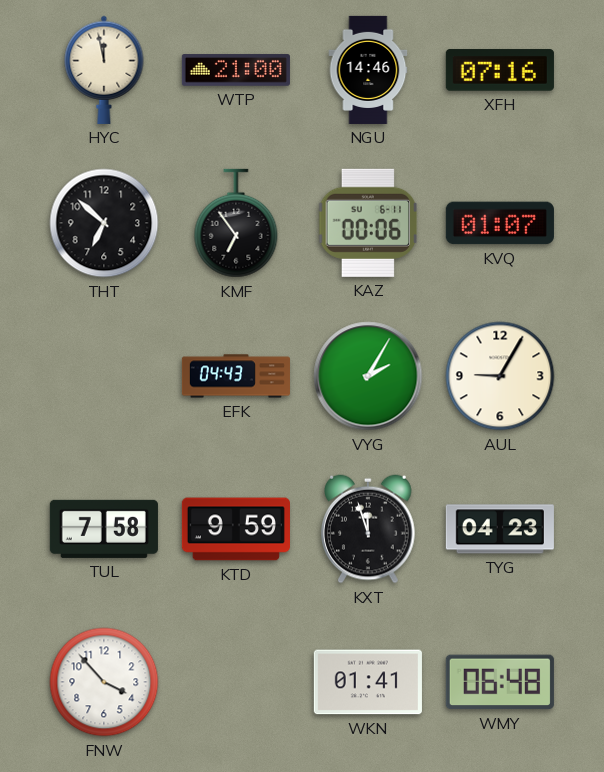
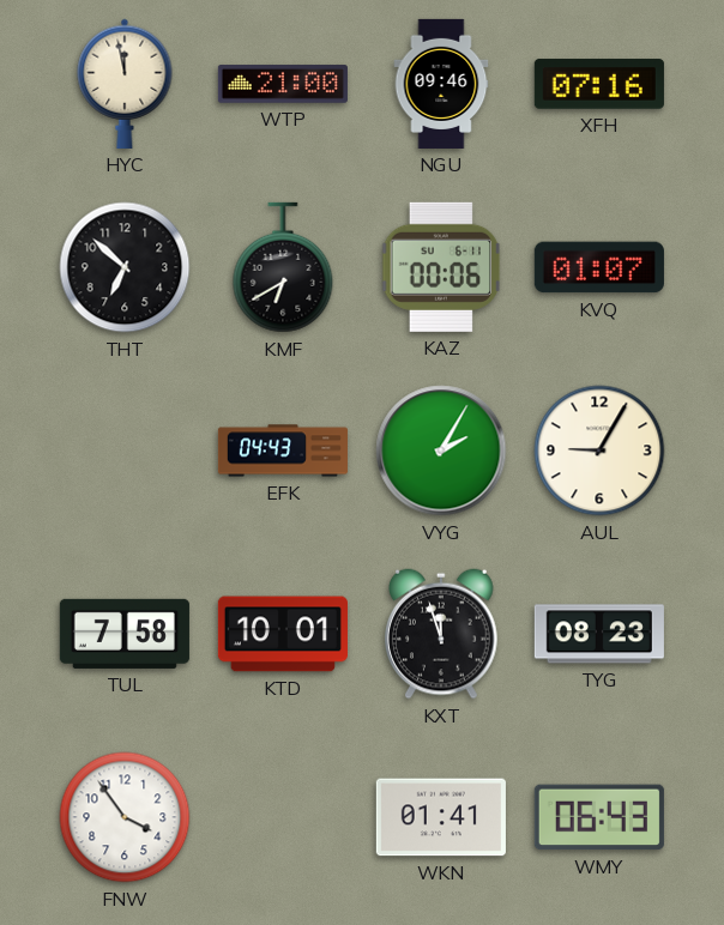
NGU: 14:46 -> 09:46
KMF: 6:54 -> 6:40
KTD: 9:59 -> 10:01
TYG: 04:23 -> 08:23
FNW: 3:53 -> 3:54
WMY: 06:48 -> 06:43
